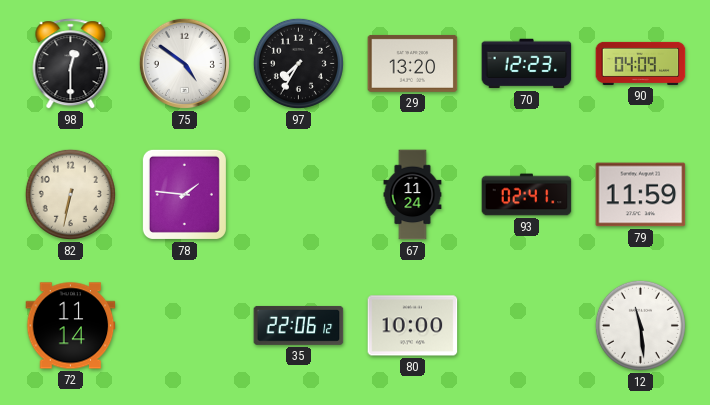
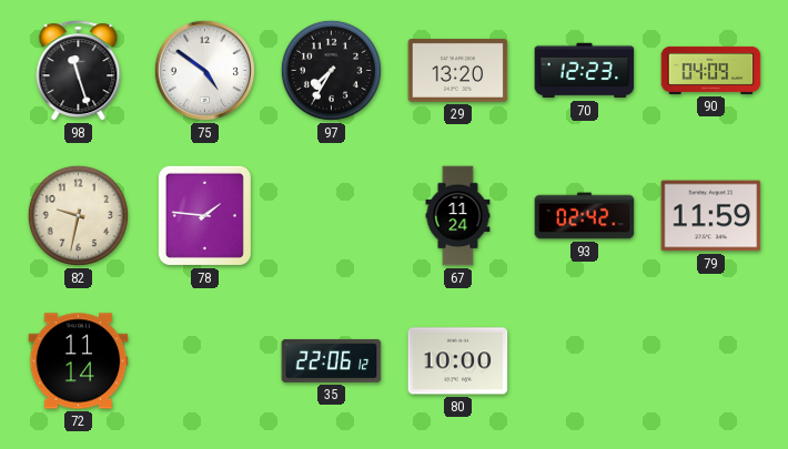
98: 12:30 -> 11:27
82: 6:32 -> 9:32
93: 02:41 -> 02:42
12: 11:29 -> none
